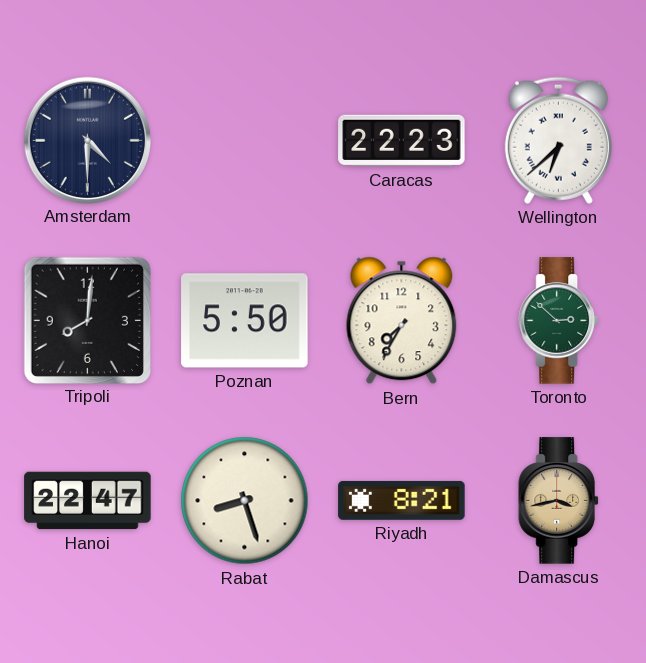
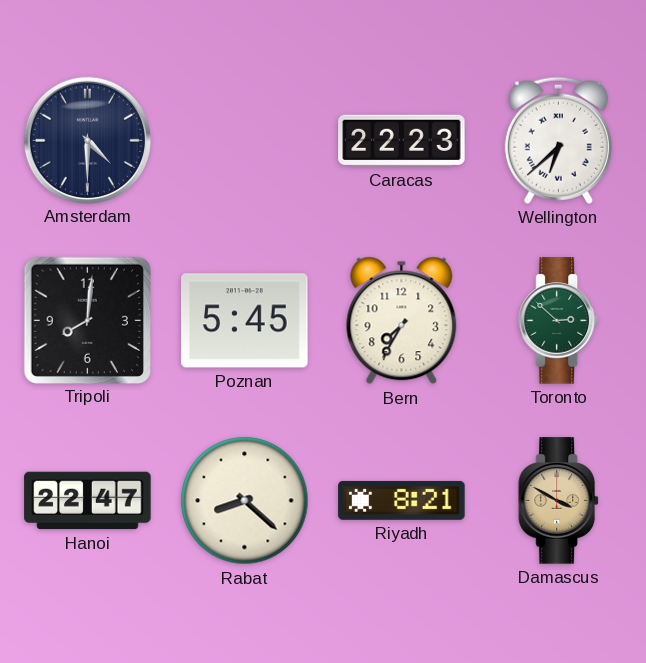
Poznan: 5:50 -> 5:45
Rabat: 8:27 -> 8:22
Damascus: 3:43 -> 3:50
